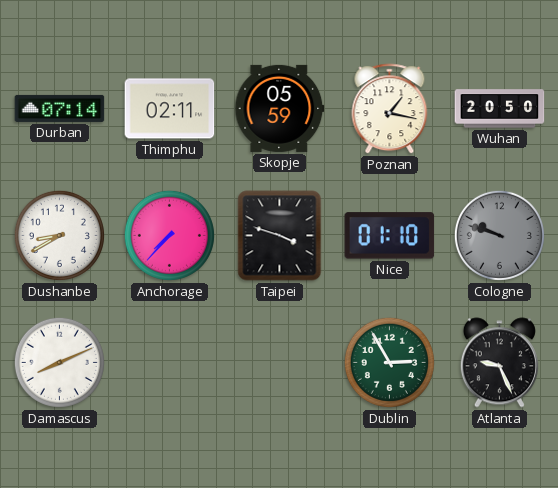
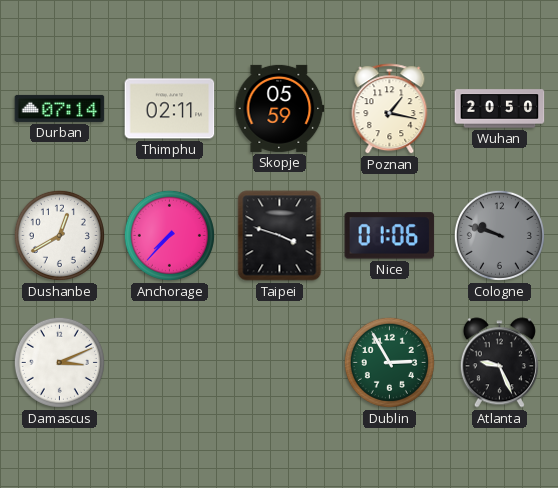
Dushanbe: 8:40 -> 12:40
Nice: 01:10 -> 01:06
Damascus: 8:11 -> 3:11
